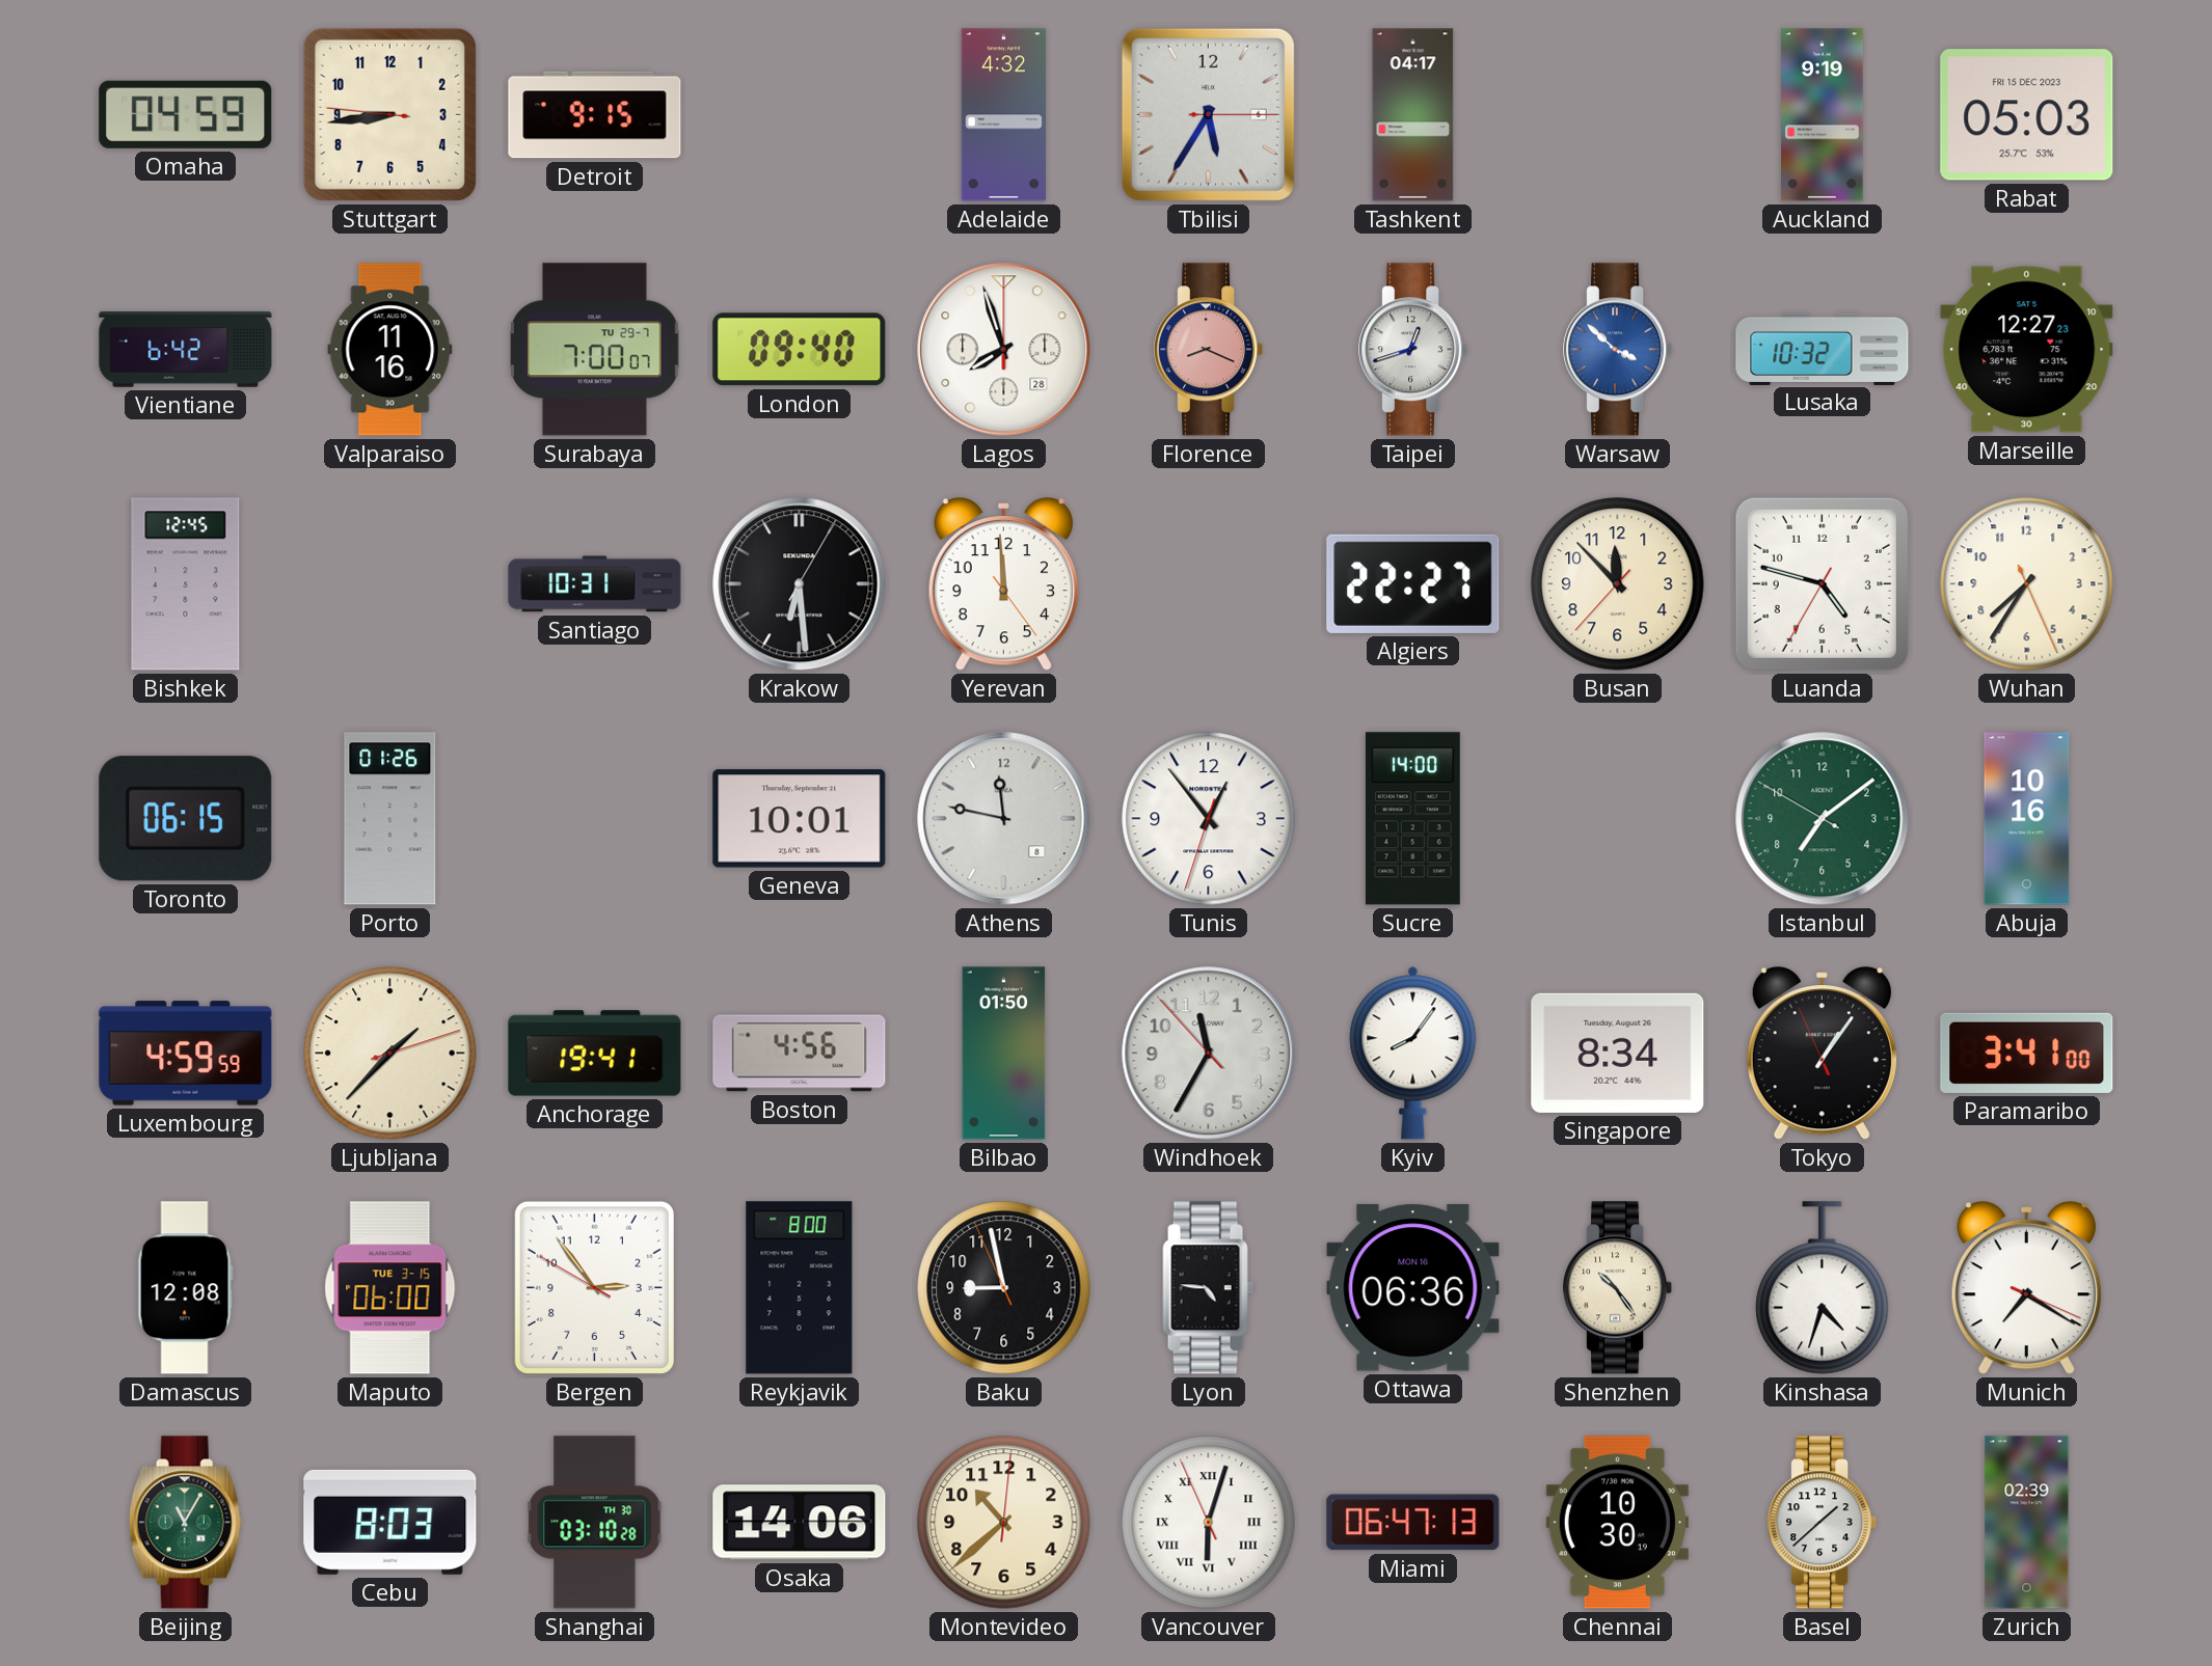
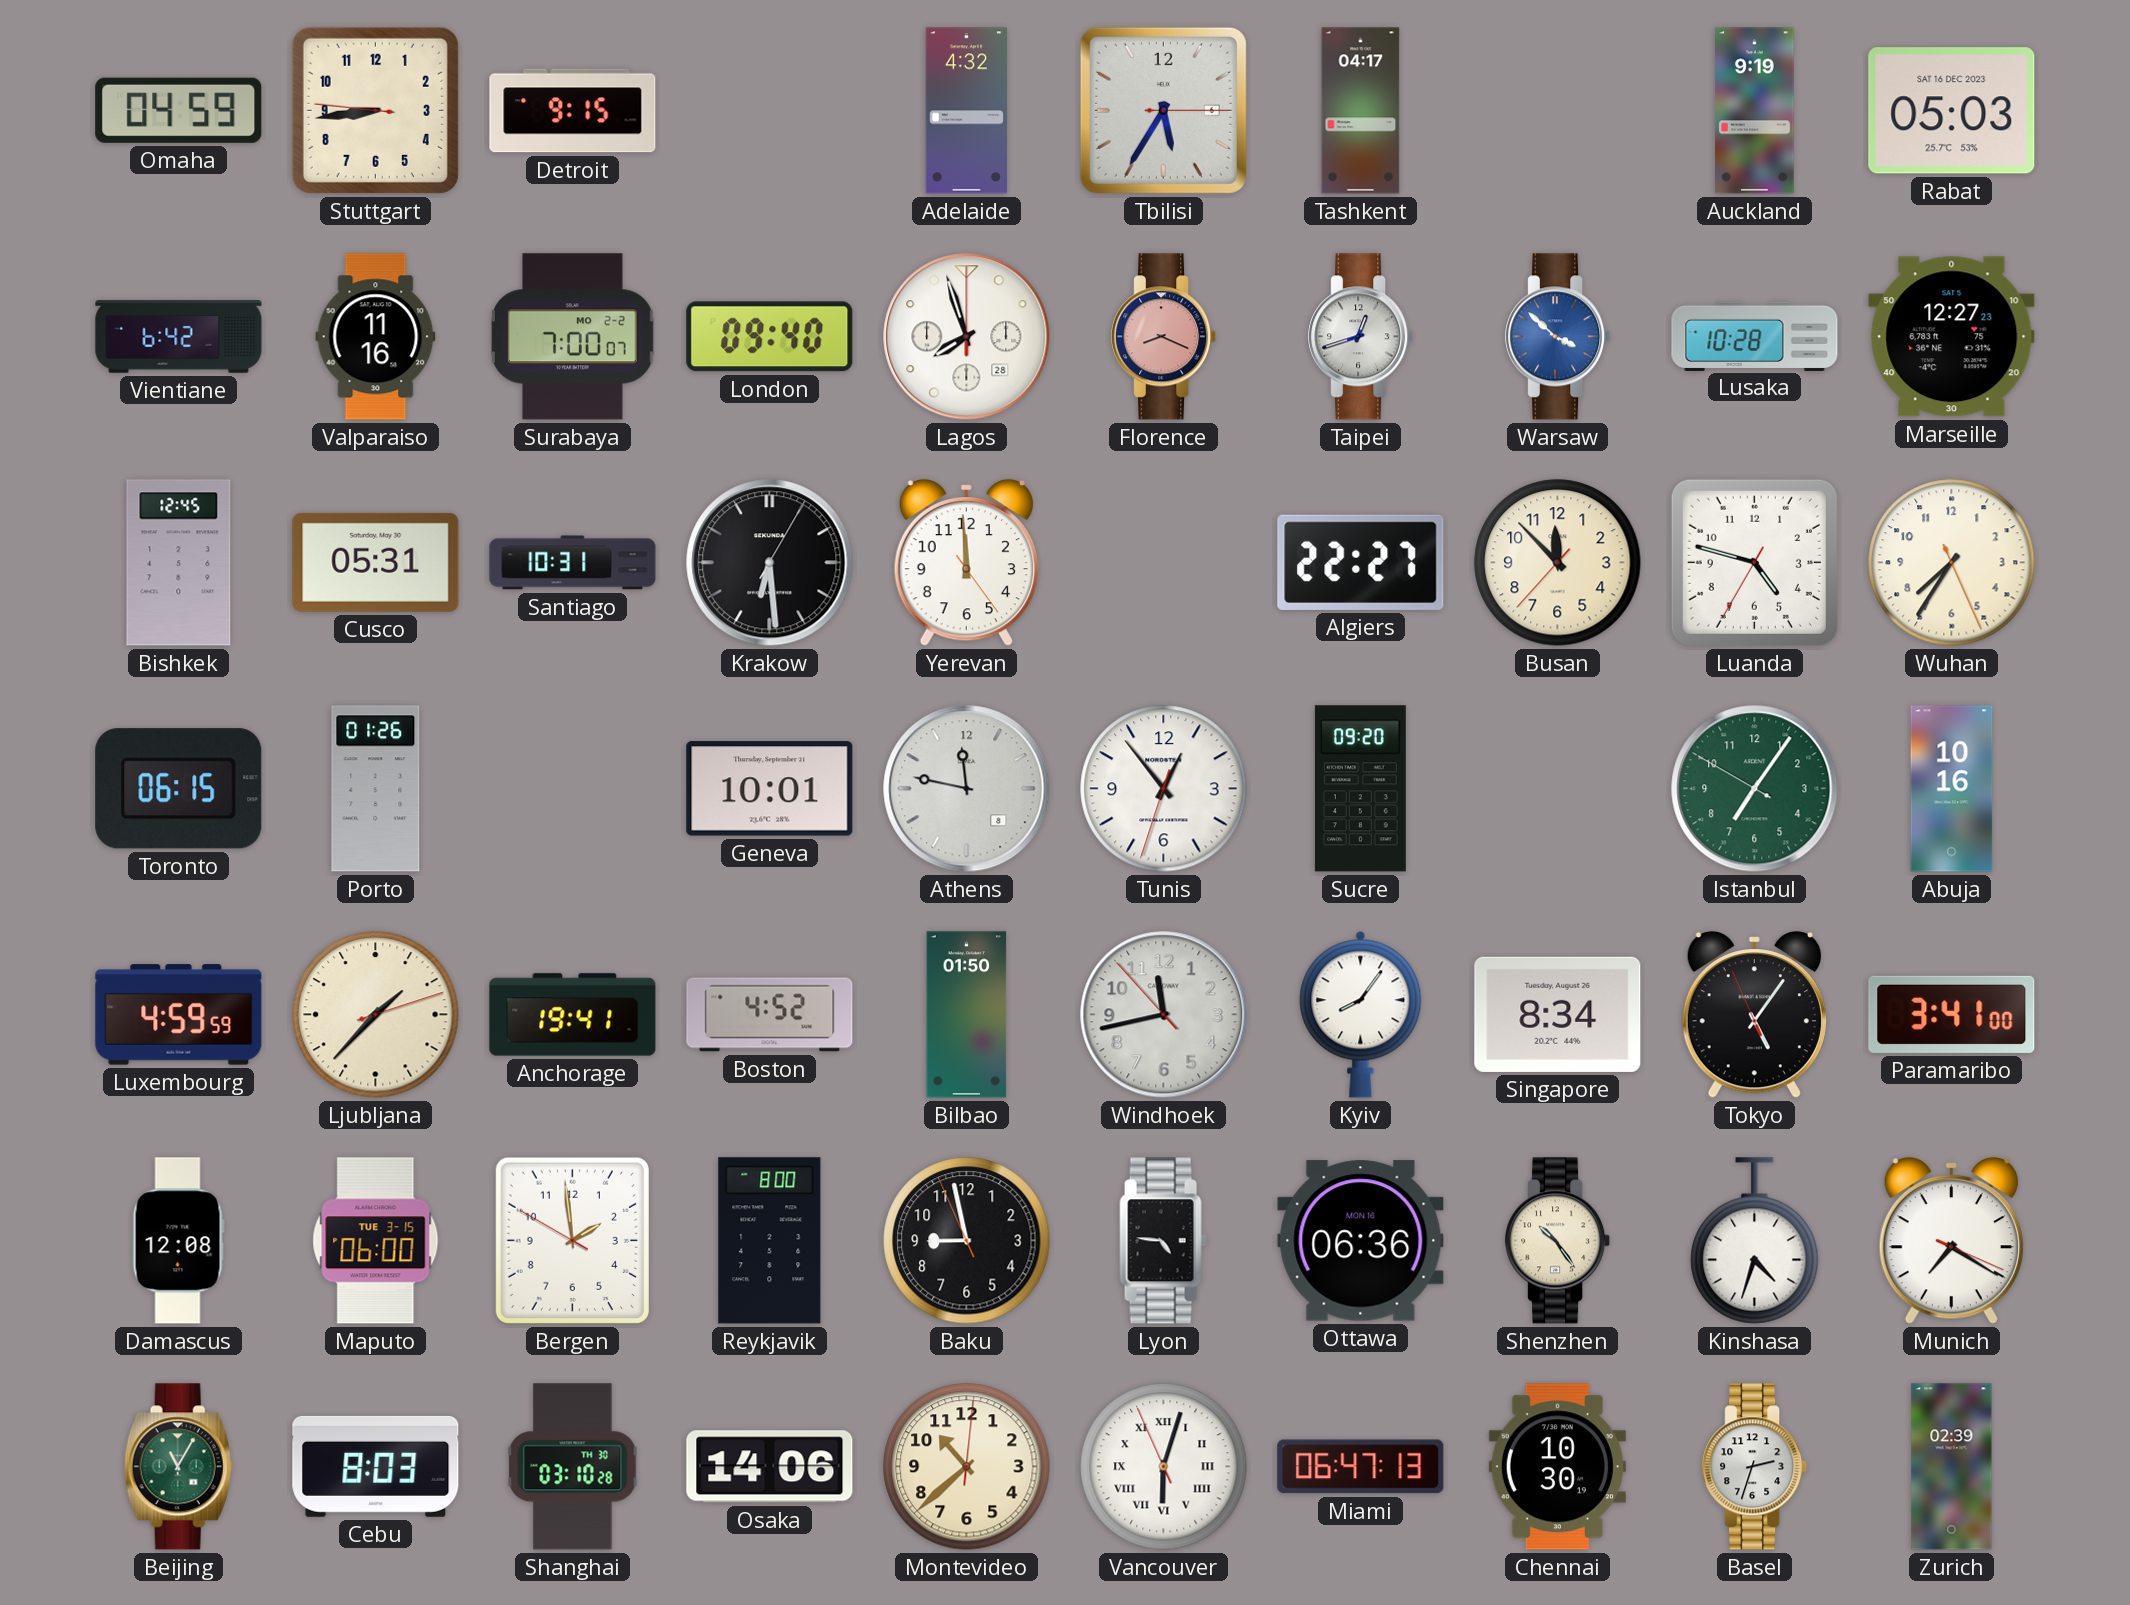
Rabat date: FRI 15 DEC 2023 -> SAT 16 DEC 2023
Surabaya date: TU 29-7 -> MO 2-2
Lusaka: 10:32 -> 10:28
Cusco: none -> 05:31
Sucre: 14:00 -> 09:20
Istanbul: 7:08 -> 7:05
Boston: 4:56 -> 4:52
Windhoek: 11:34 -> 11:42
Tokyo: 1:05 -> 5:05
Bergen: 2:53 -> 1:58
Basel: 1:38 -> 2:33
